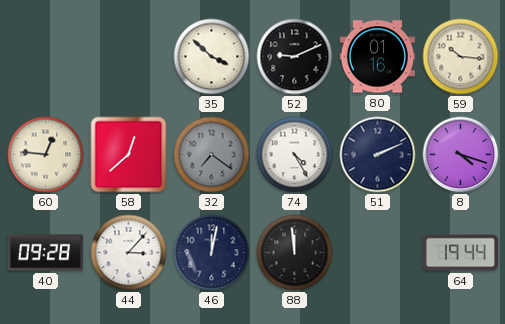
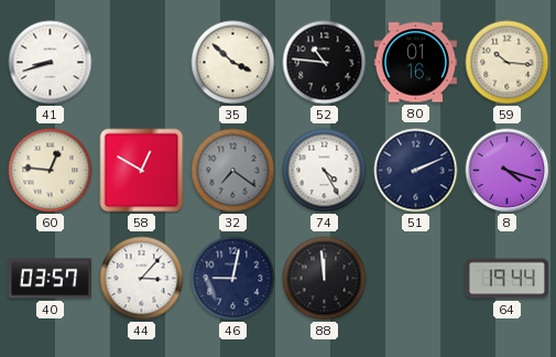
41: none -> 8:42
52: 9:11 -> 10:46
58: 12:38 -> 12:50
40: 09:28 -> 03:57
46: 12:02 -> 9:02
